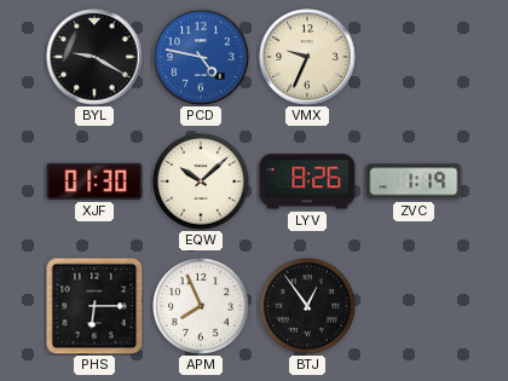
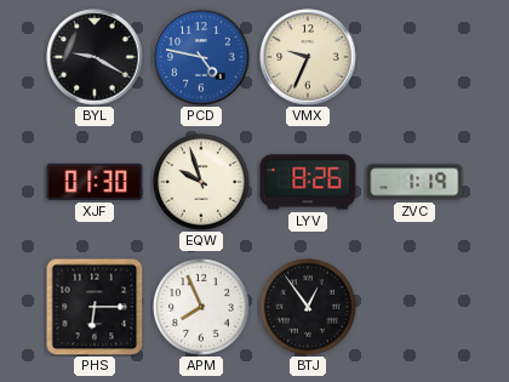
EQW: 10:08 -> 9:57
